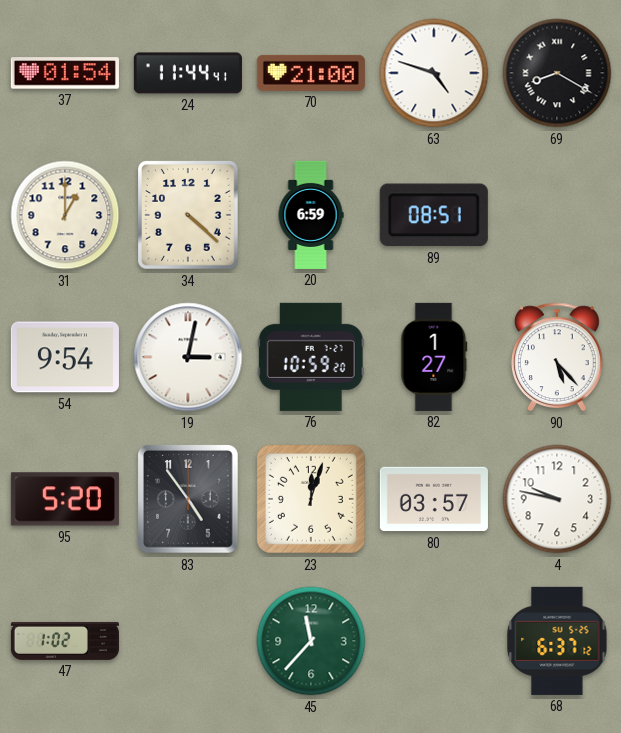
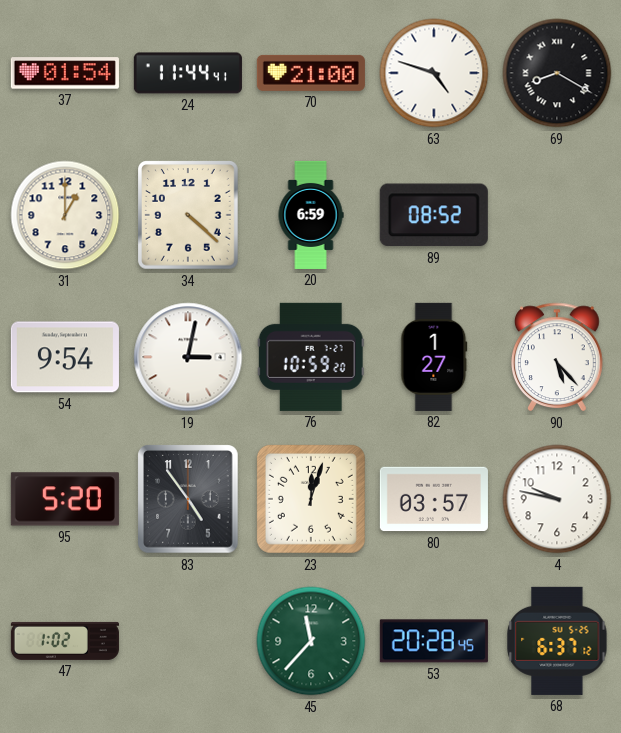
89: 08:51 -> 08:52
53: none -> 20:28
